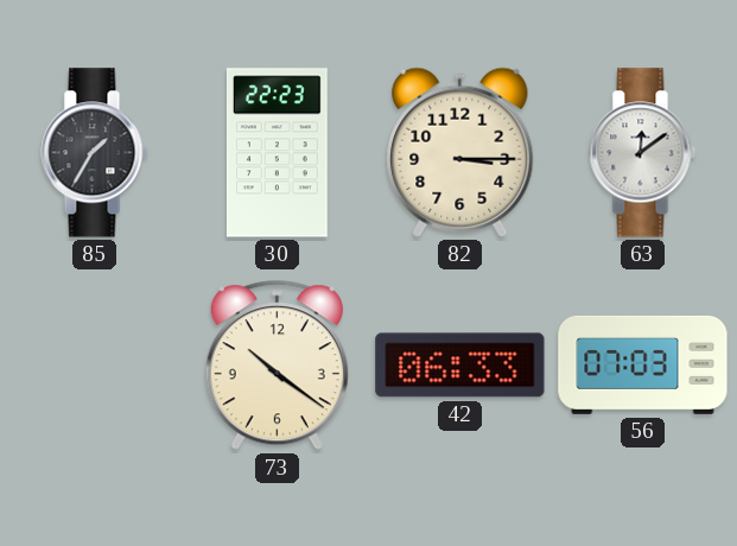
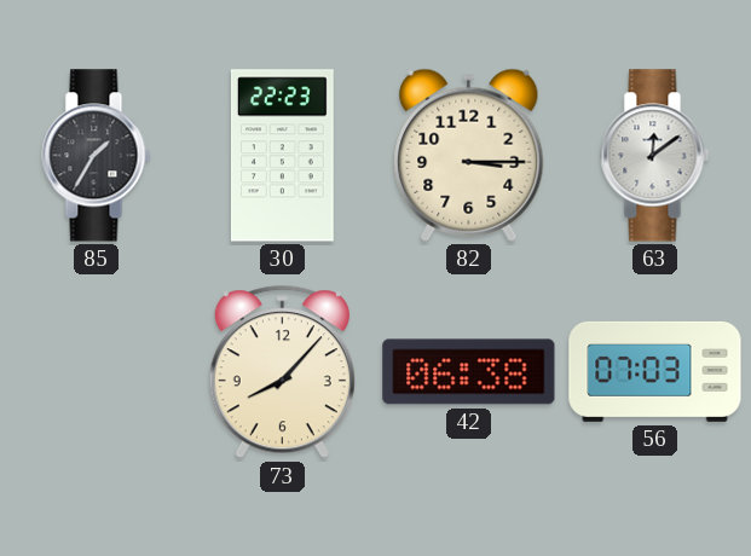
73: 10:21 -> 8:07
42: 06:33 -> 06:38
